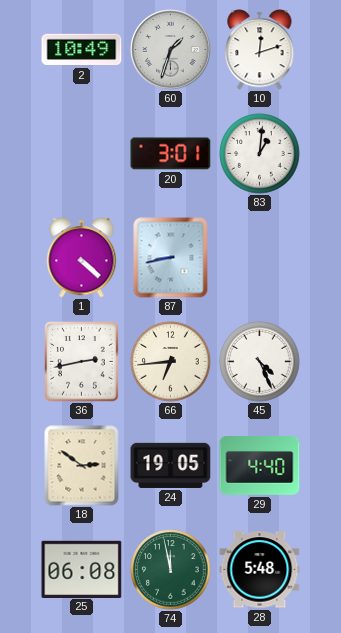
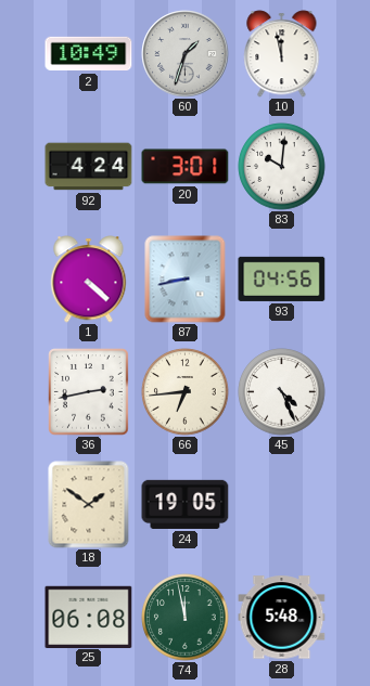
10: 12:12 -> 11:58
92: none -> 4:24
83: 1:01 -> 10:01
93: none -> 04:56
18: 2:51 -> 1:51
29: 4:40 -> none
